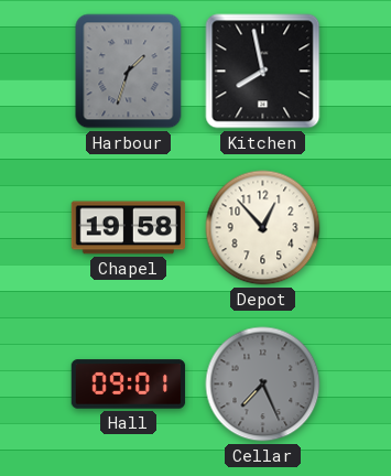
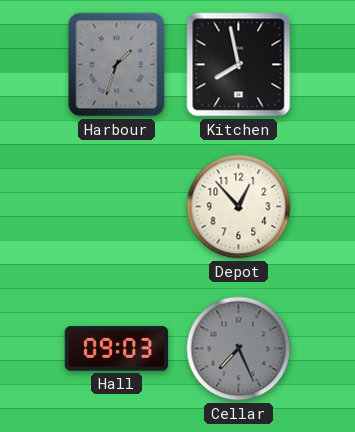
Chapel: 19:58 -> none
Hall: 09:01 -> 09:03
